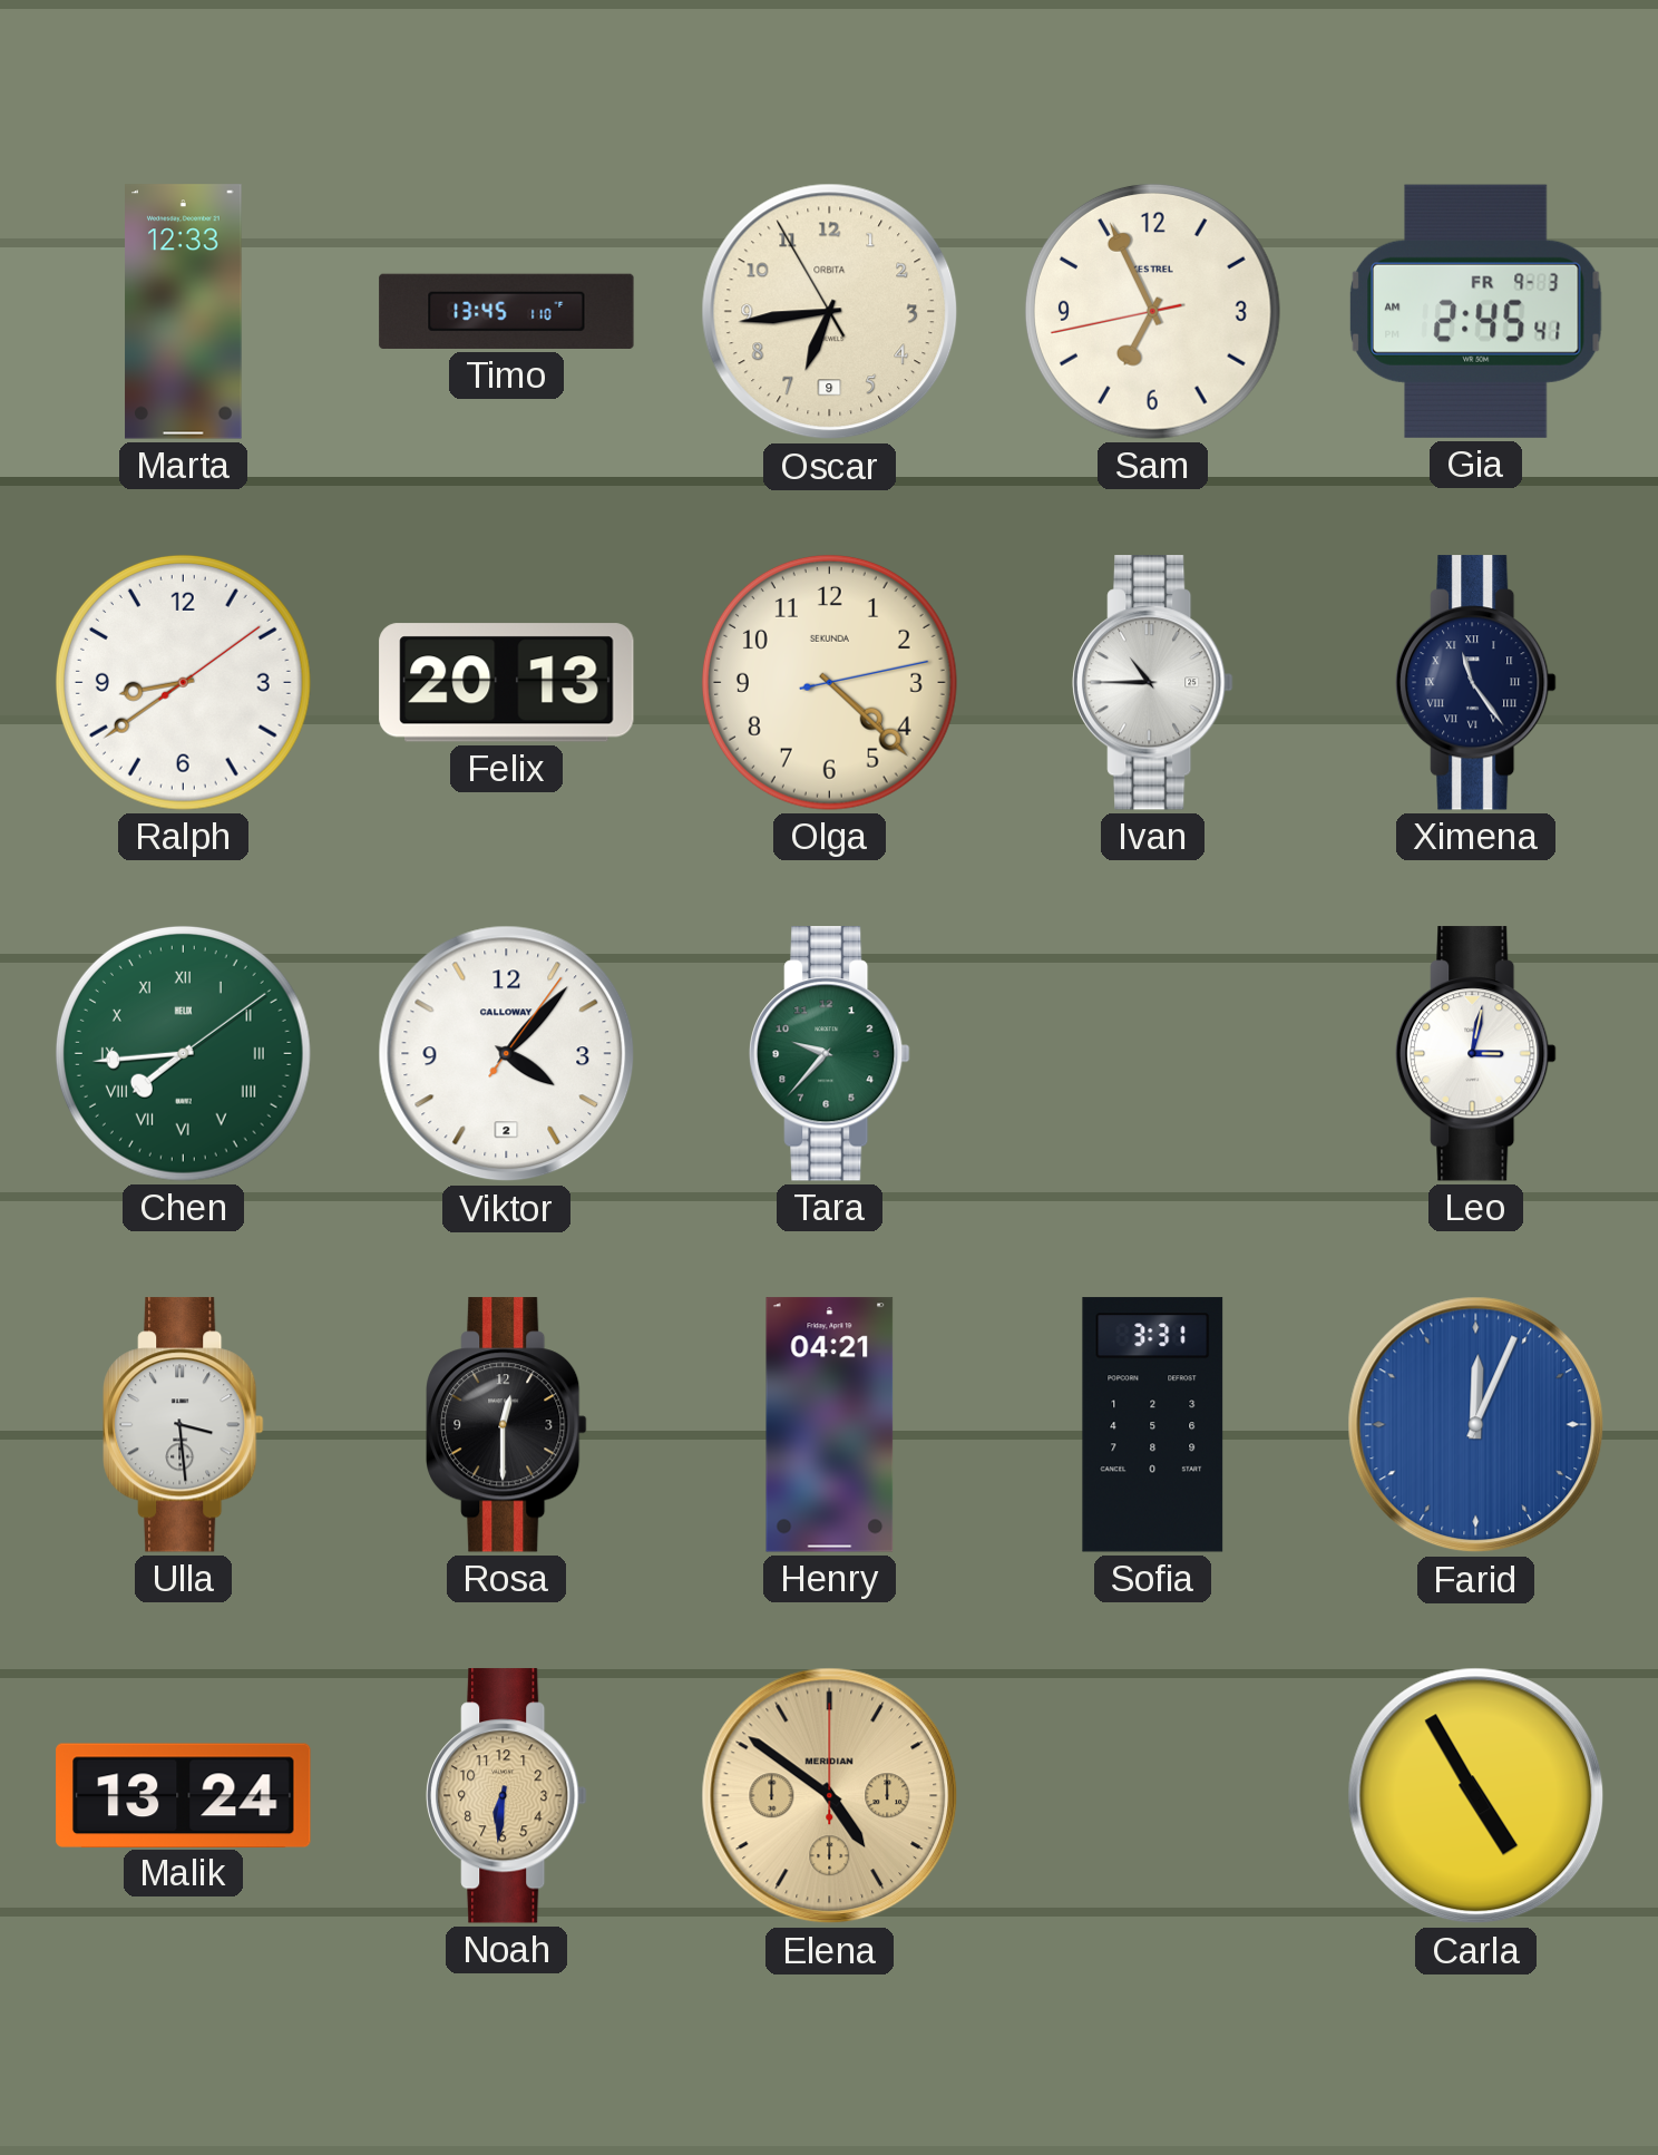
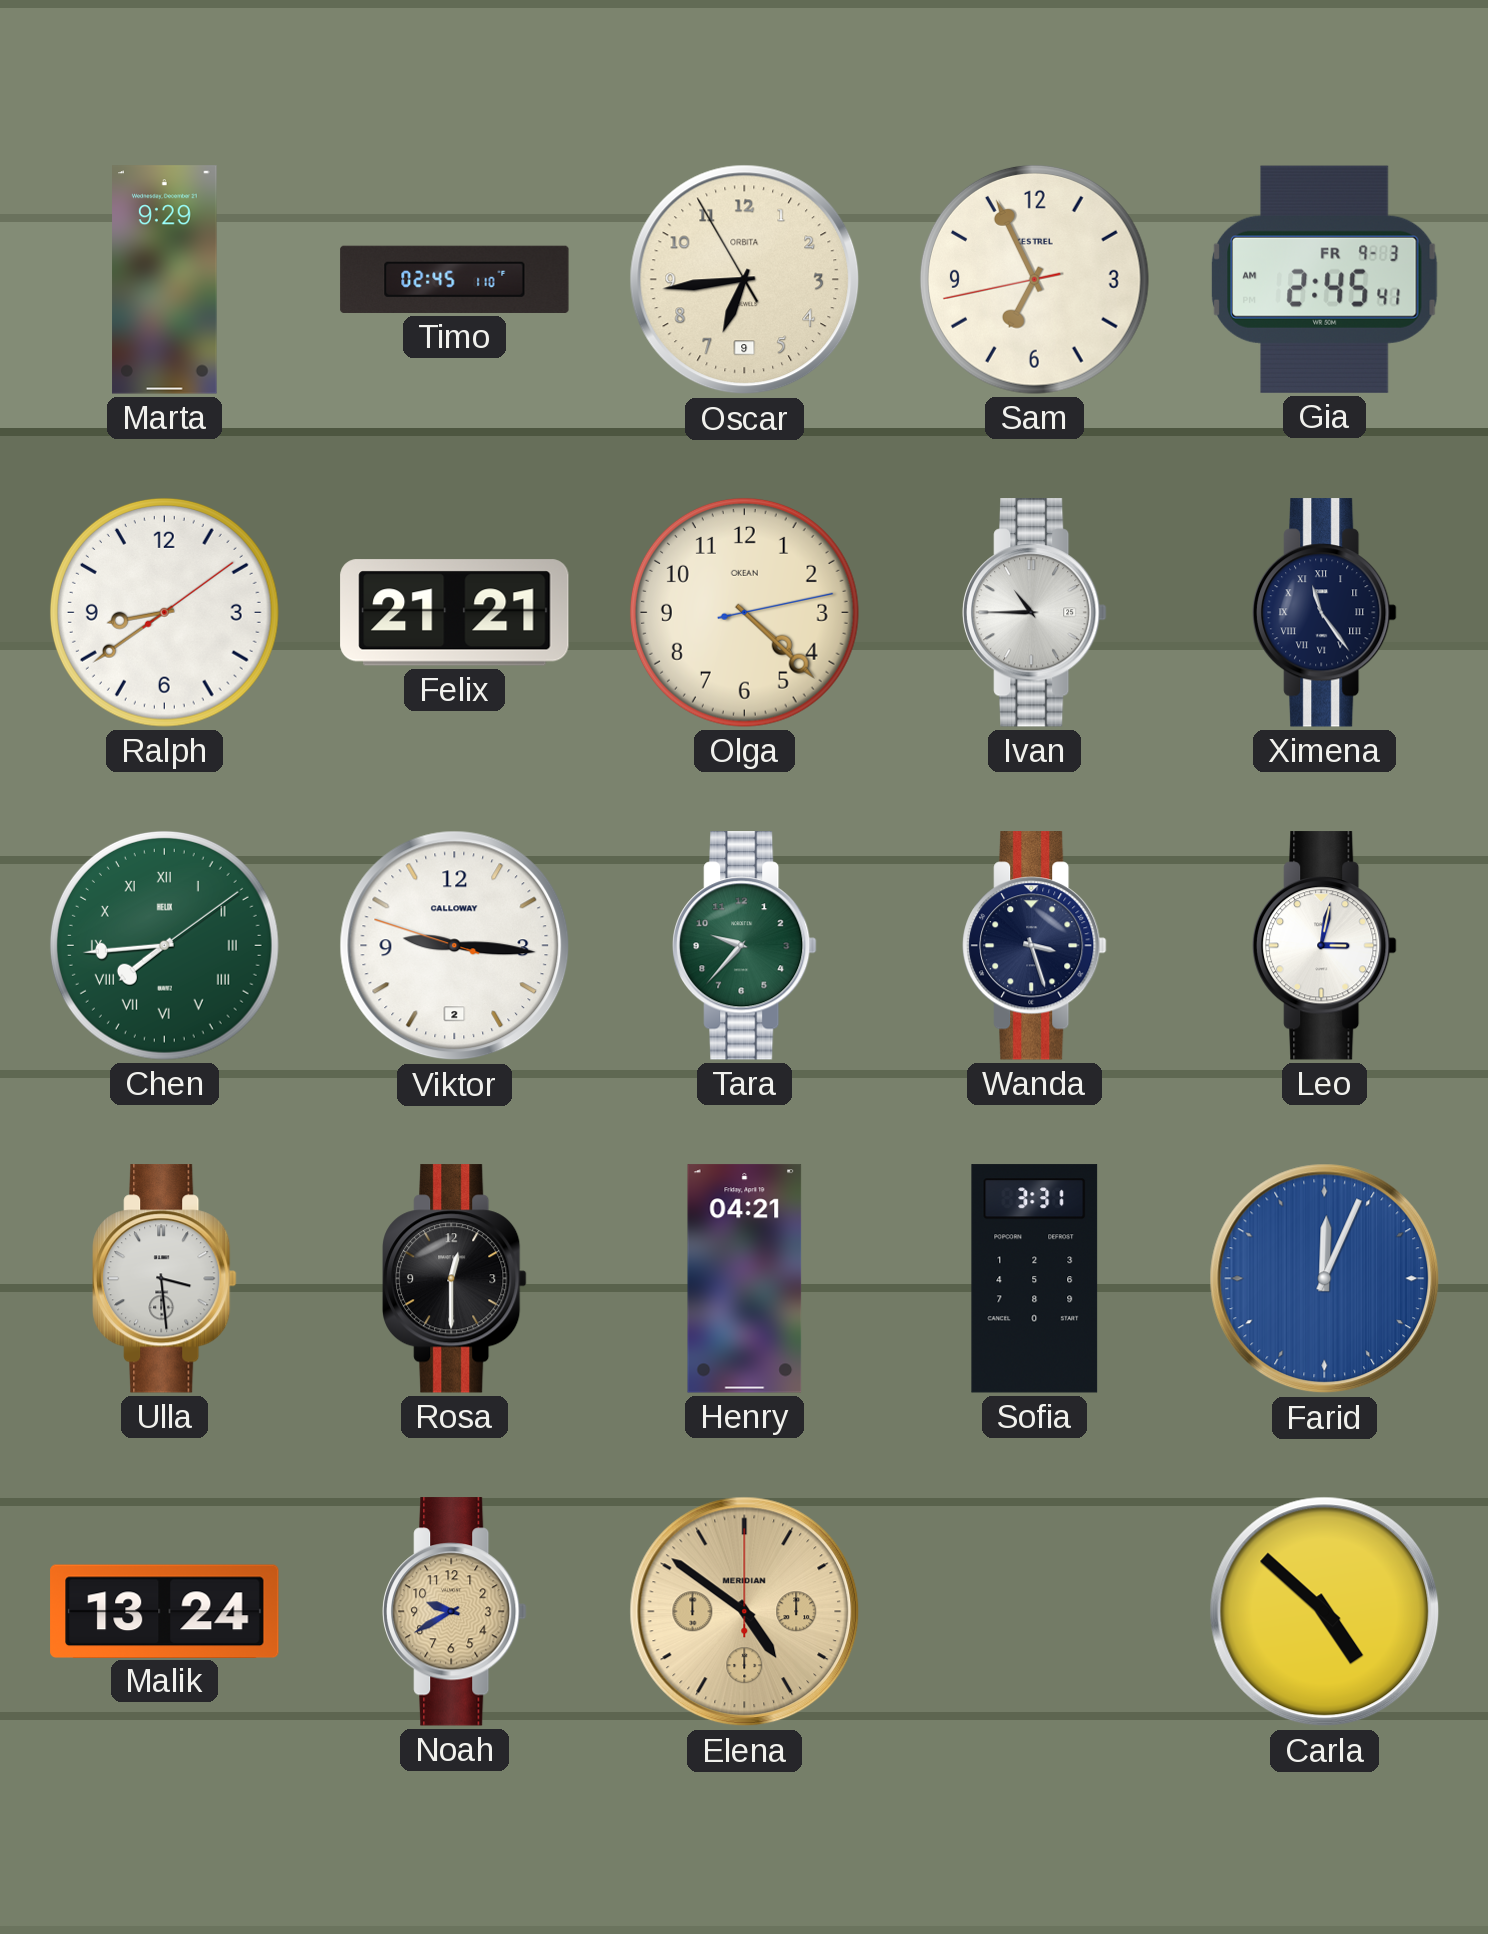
Marta: 12:33 -> 9:29
Timo: 13:45 -> 02:45
Felix: 20:13 -> 21:21
Olga brand: SEKUNDA -> OKEAN
Viktor: 4:07 -> 9:15
Wanda: none -> 3:27
Noah: 6:31 -> 9:40
Carla: 4:55 -> 4:52
